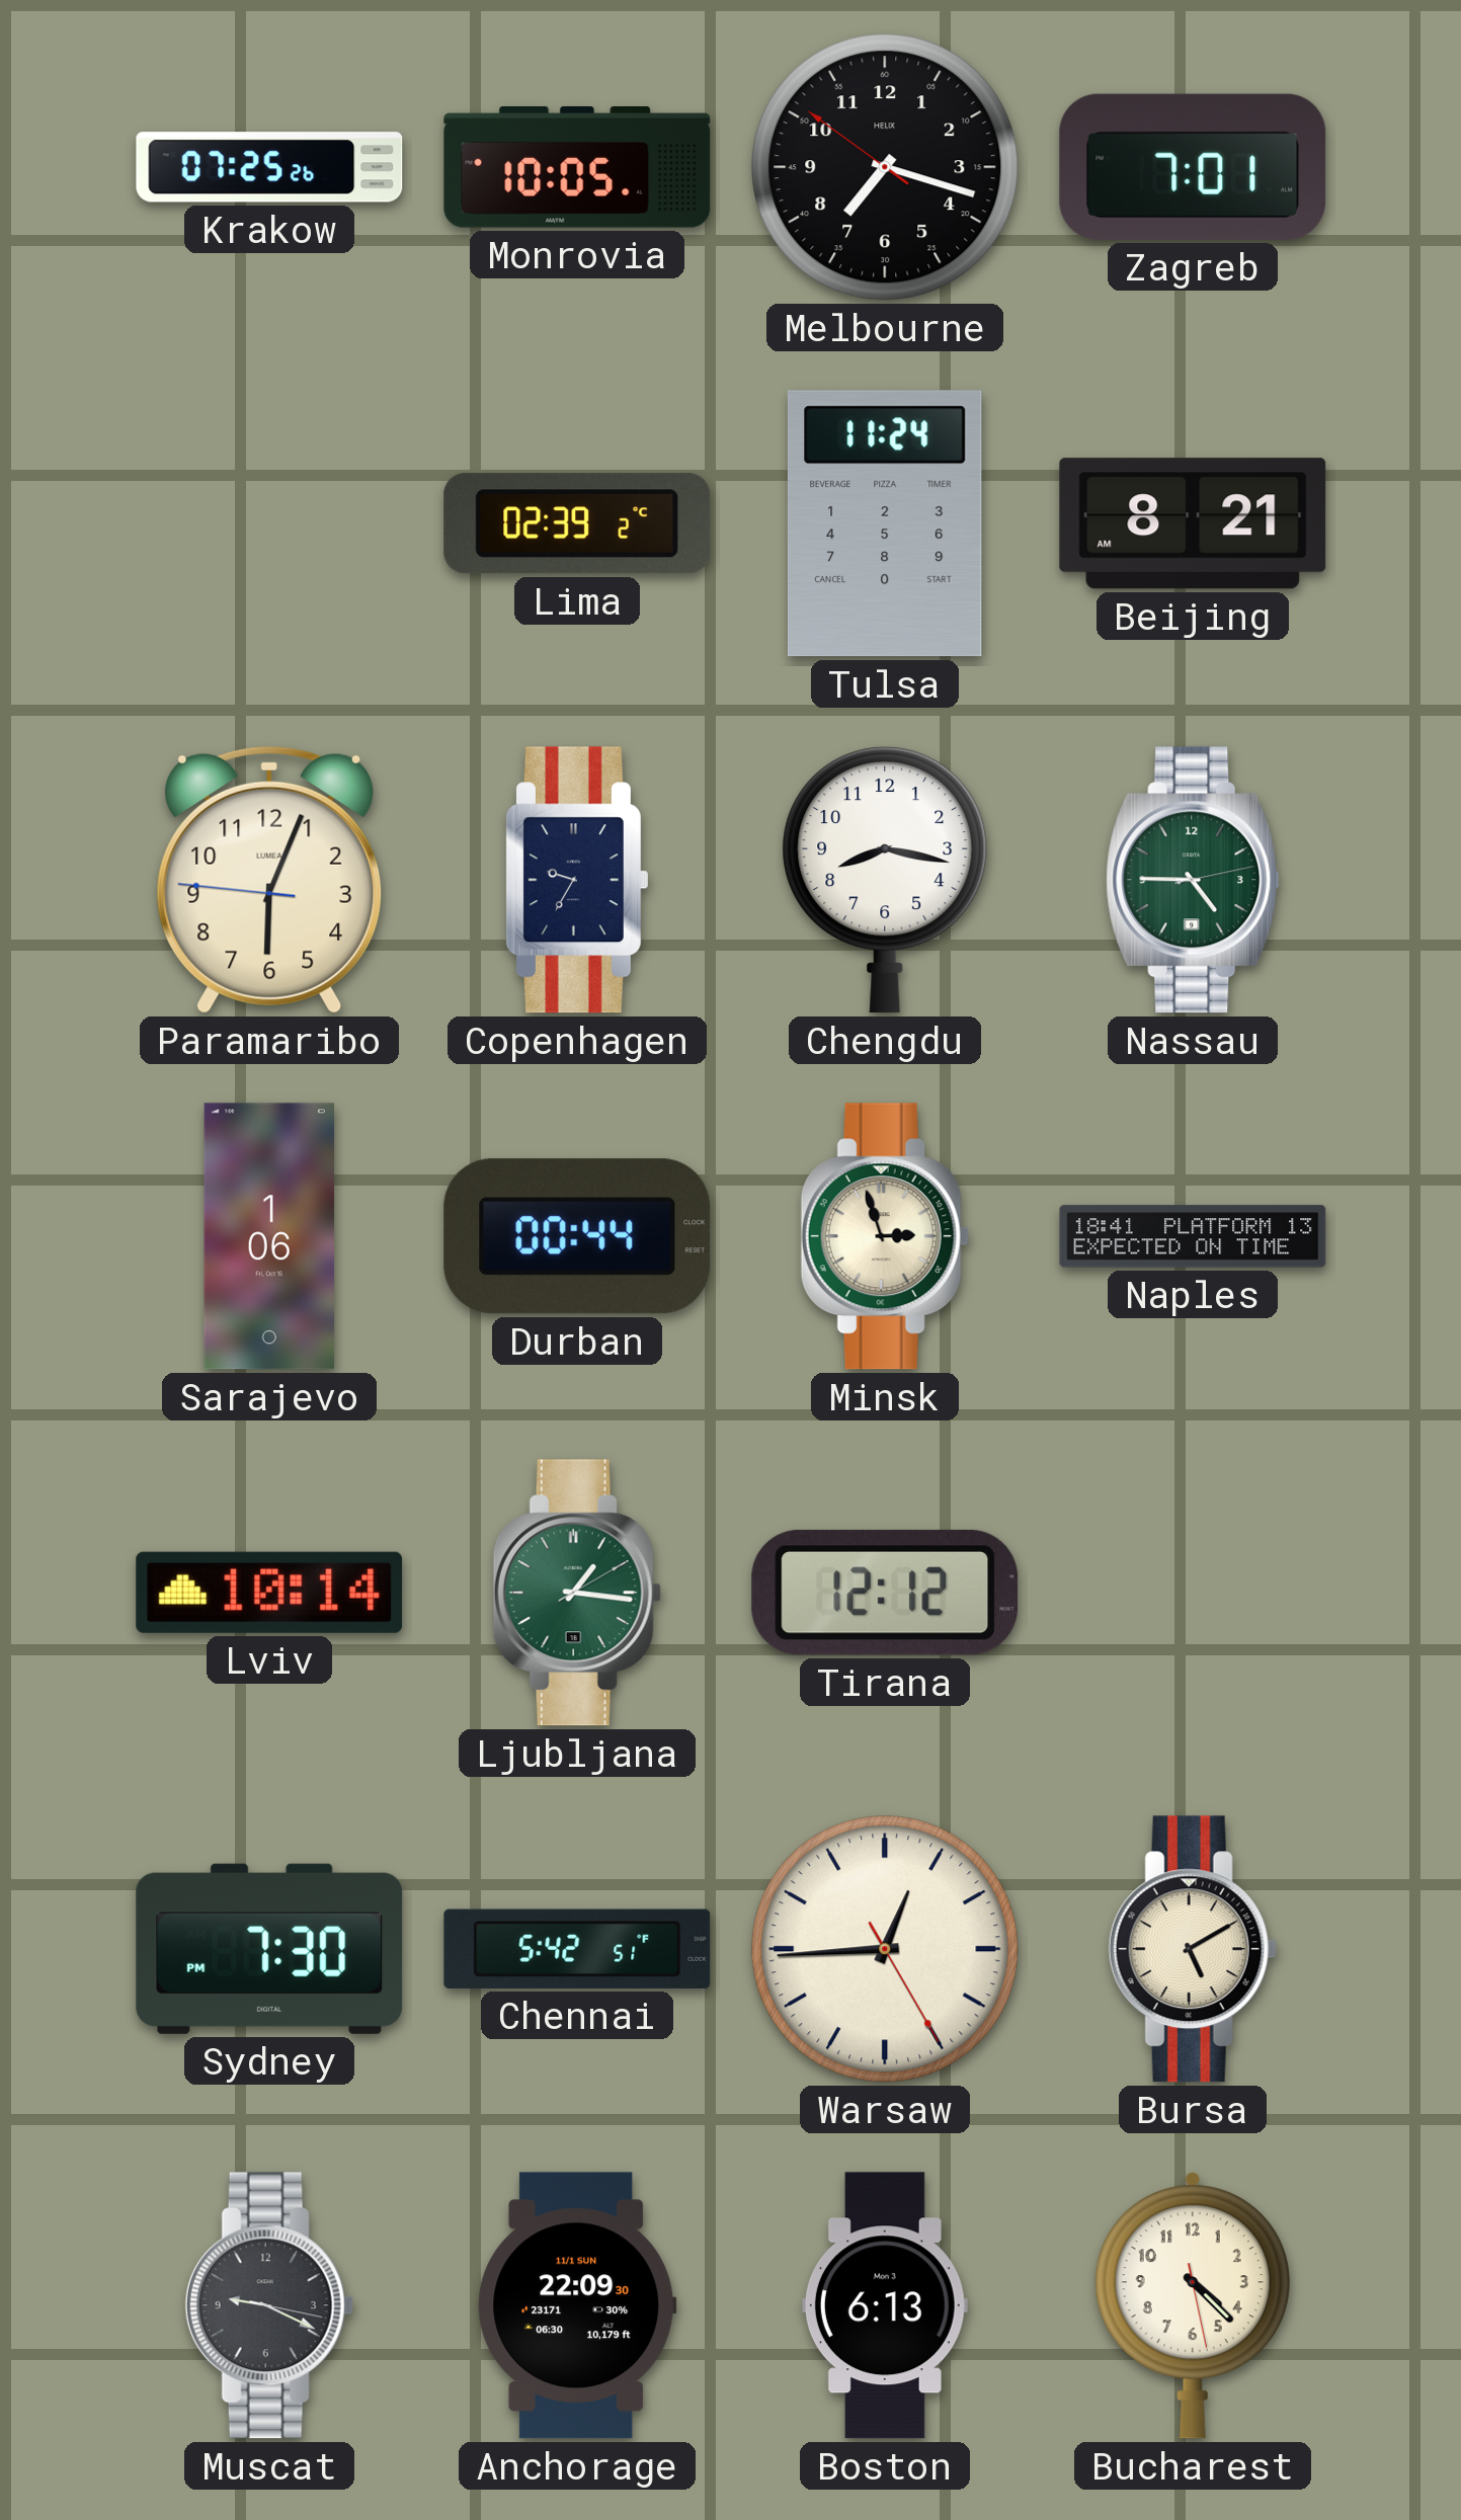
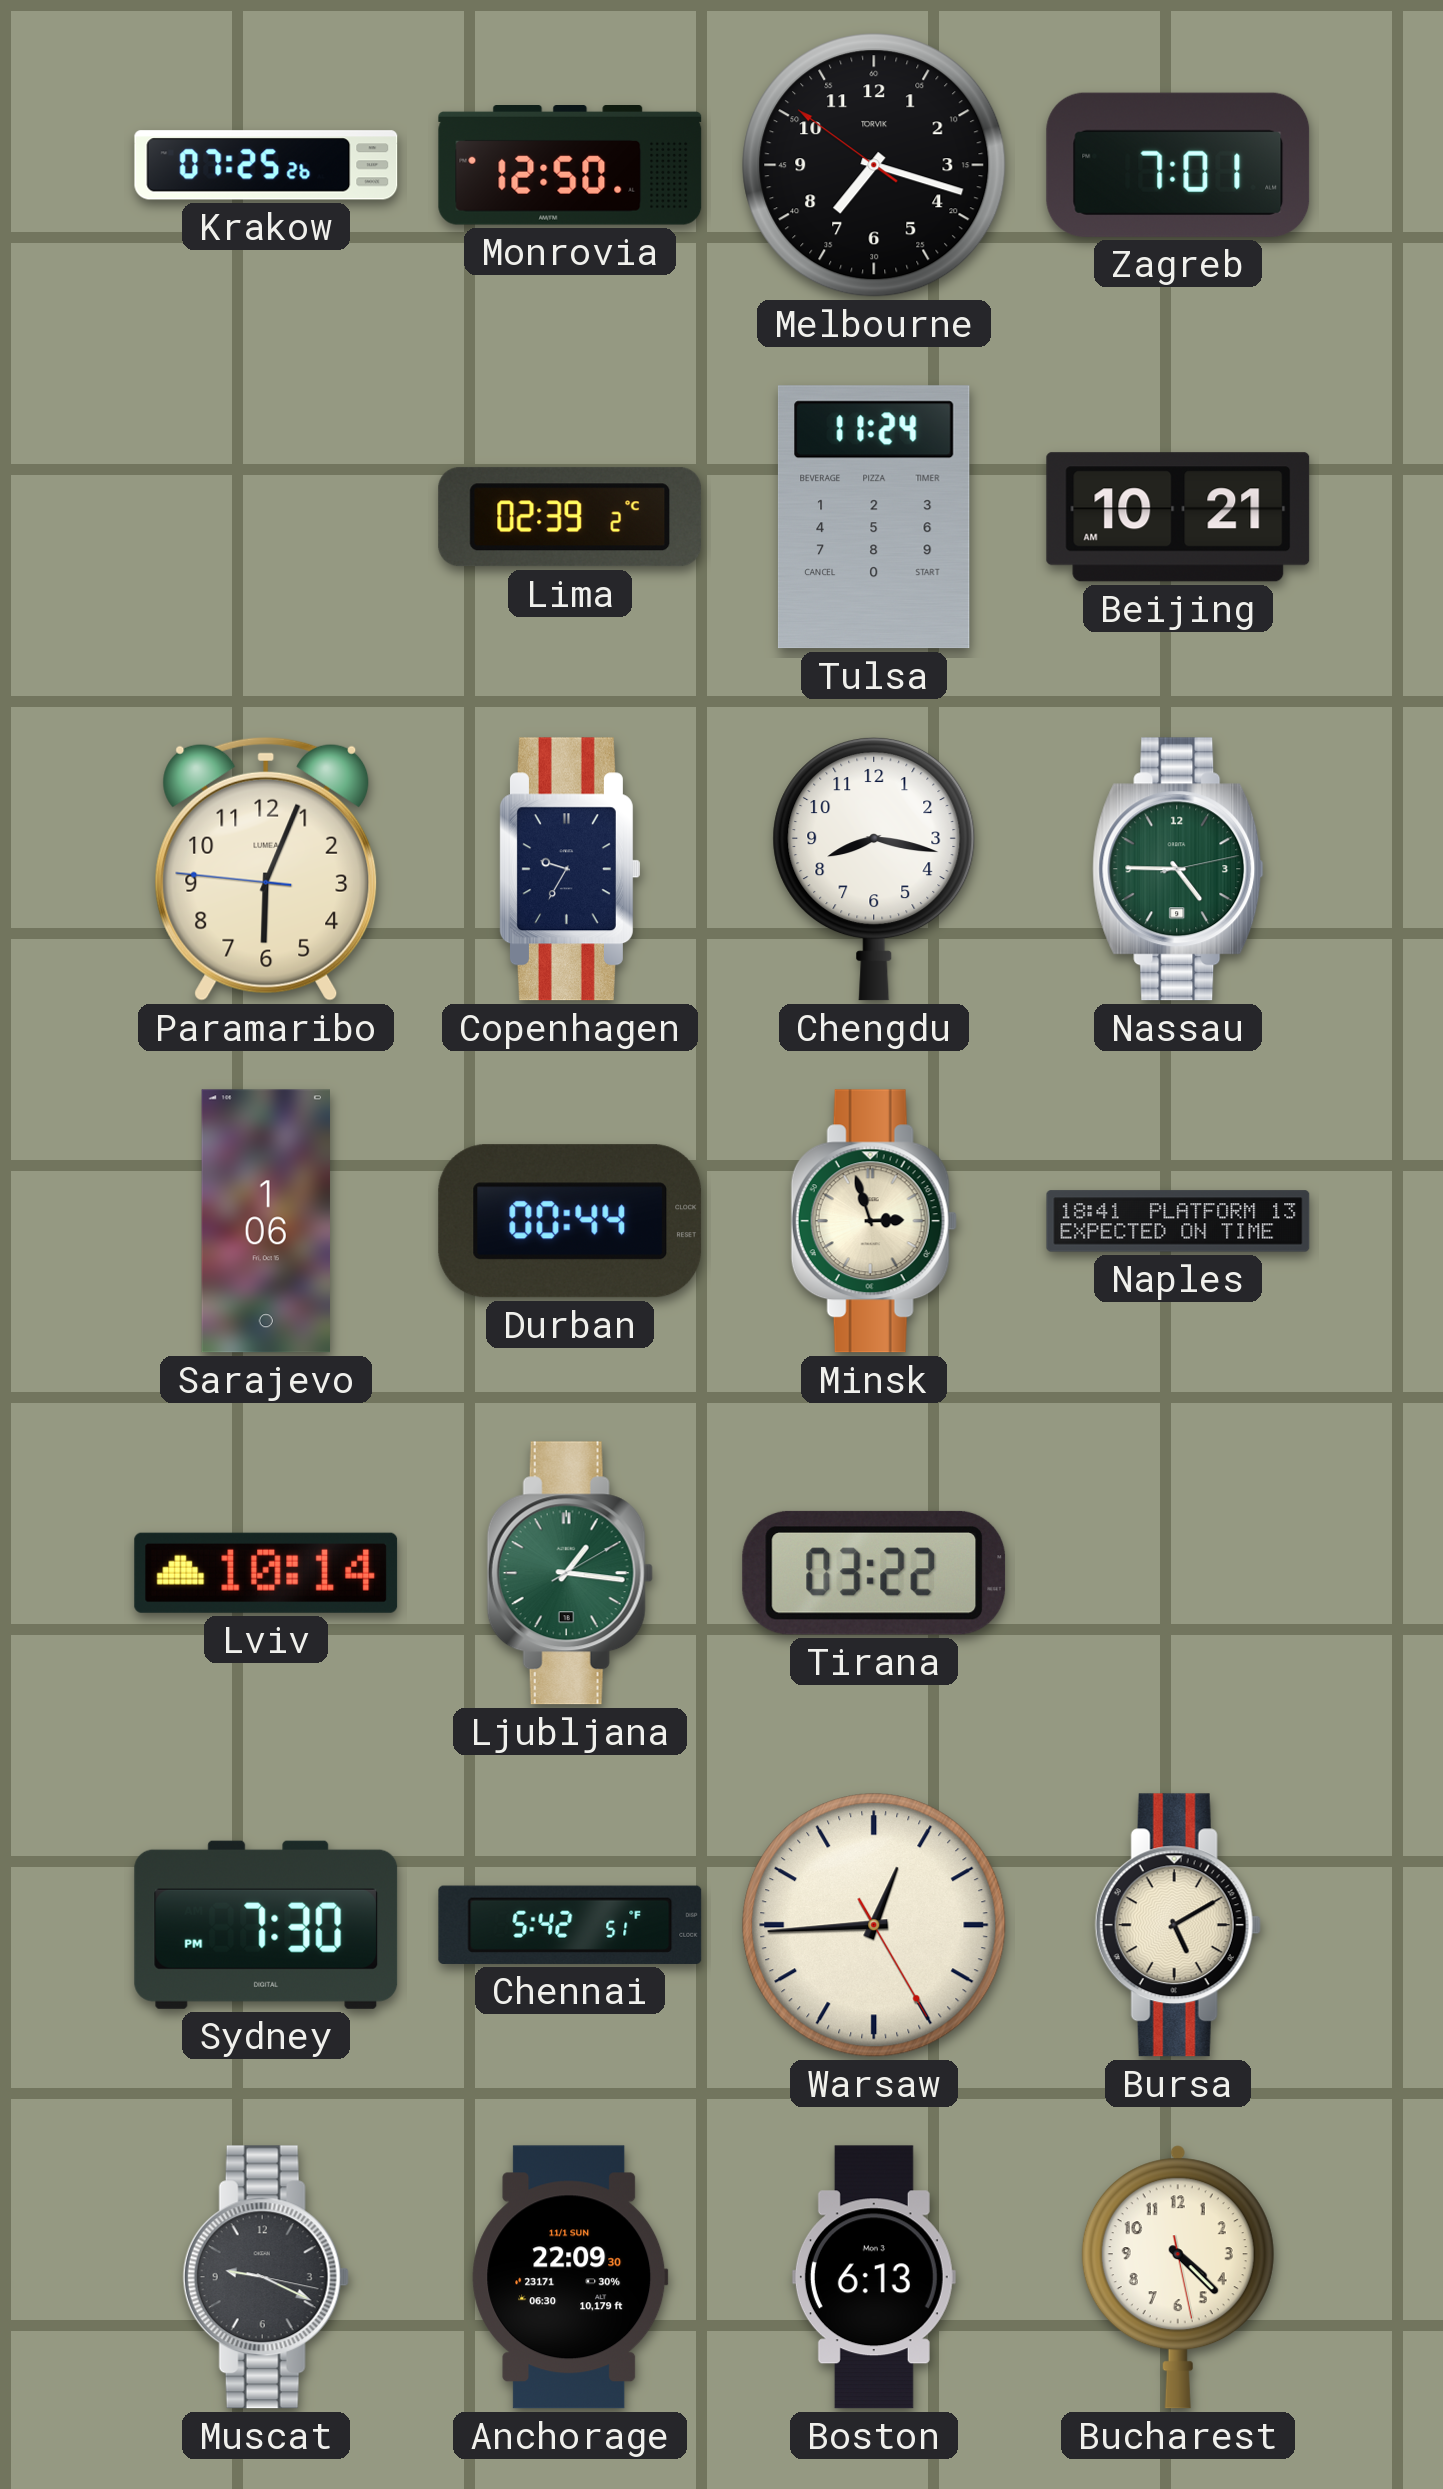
Monrovia: 10:05 -> 12:50
Melbourne brand: HELIX -> TORVIK
Beijing: 8:21 -> 10:21
Tirana: 12:12 -> 03:22
